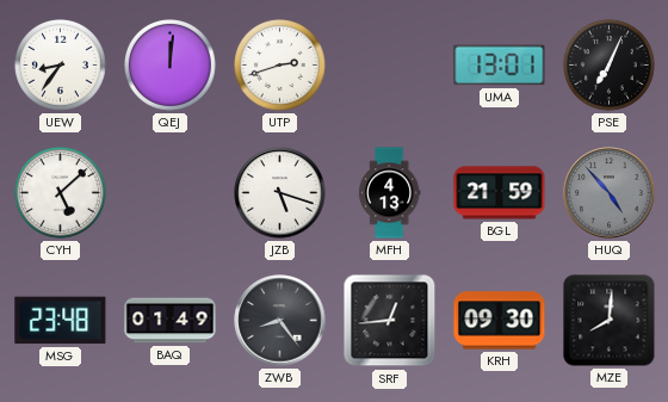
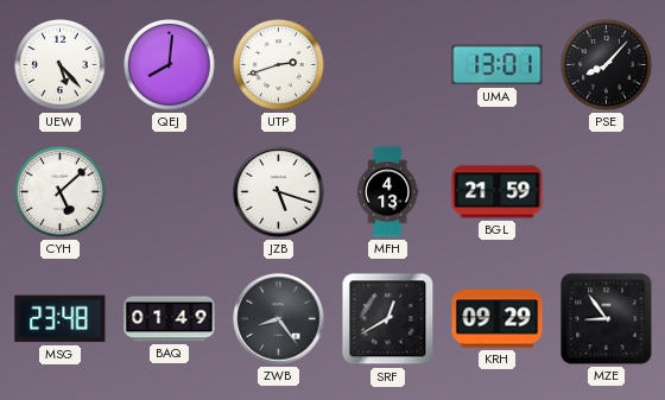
UEW: 8:36 -> 5:23
QEJ: 12:01 -> 8:01
PSE: 7:04 -> 8:07
HUQ: 4:53 -> none
SRF: 12:44 -> 12:40
KRH: 09:30 -> 09:29
MZE: 8:01 -> 8:54
